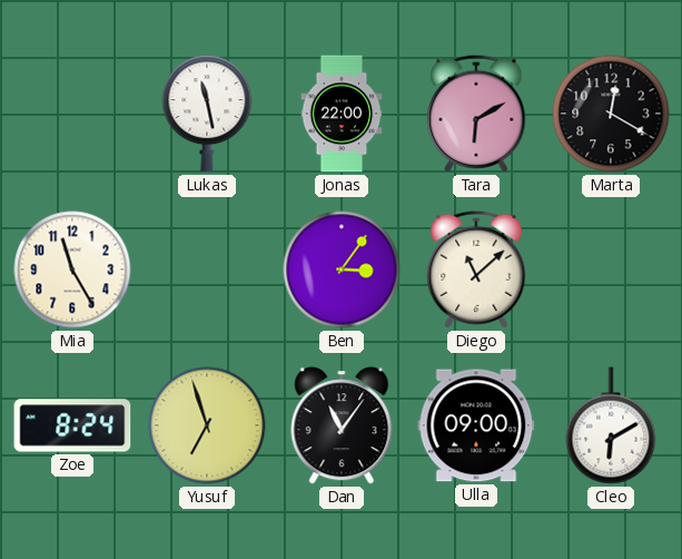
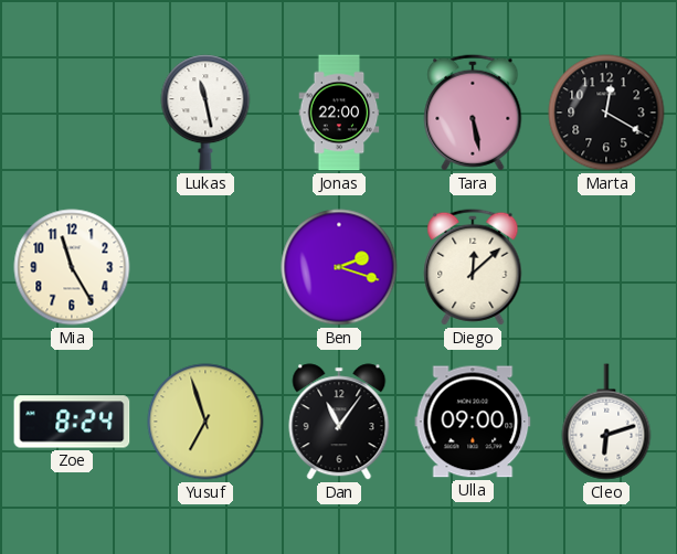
Tara: 6:10 -> 5:28
Ben: 3:06 -> 2:18
Diego: 11:08 -> 12:08
Cleo: 6:10 -> 6:12
